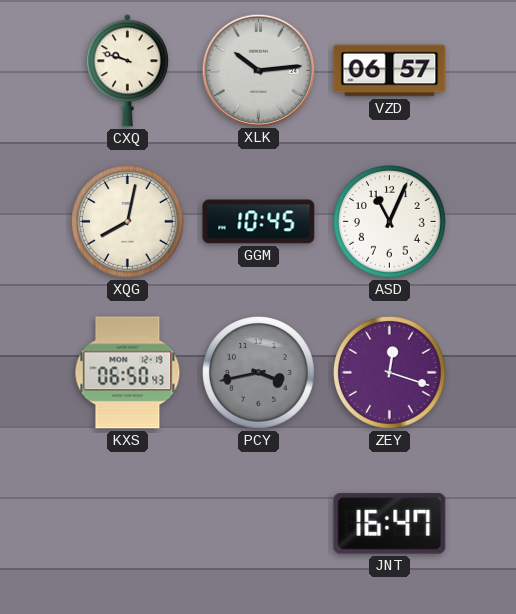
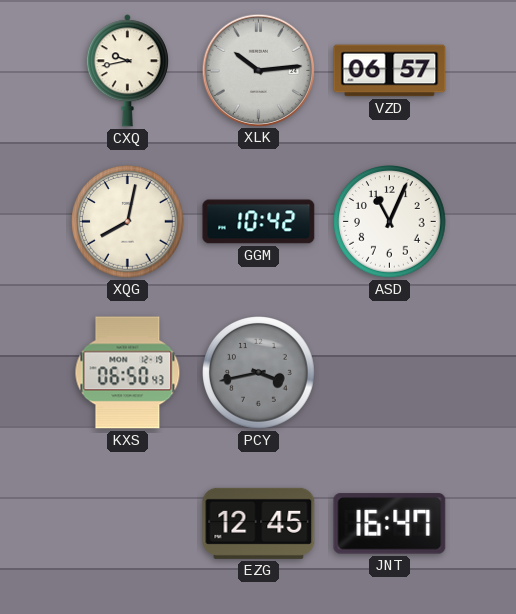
CXQ: 9:48 -> 9:43
GGM: 10:45 -> 10:42
ZEY: 12:18 -> none
EZG: none -> 12:45
